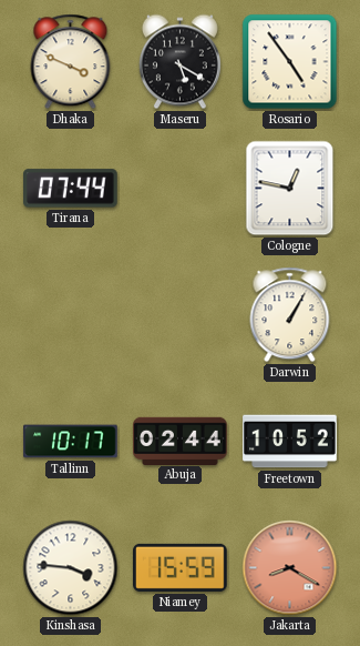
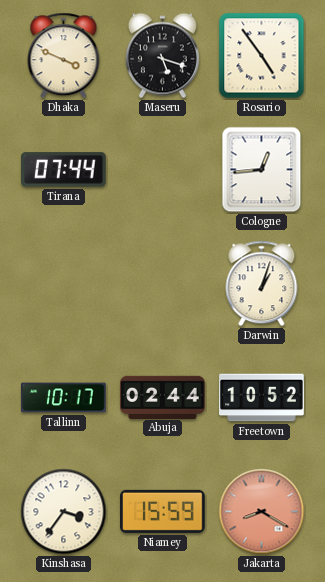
Maseru: 5:20 -> 5:18
Cologne: 12:47 -> 12:44
Darwin: 1:05 -> 1:03
Kinshasa: 3:46 -> 3:36
